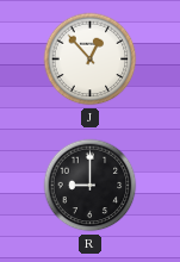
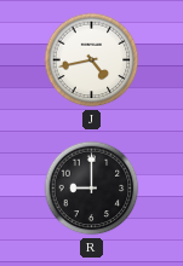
J: 12:53 -> 4:43
